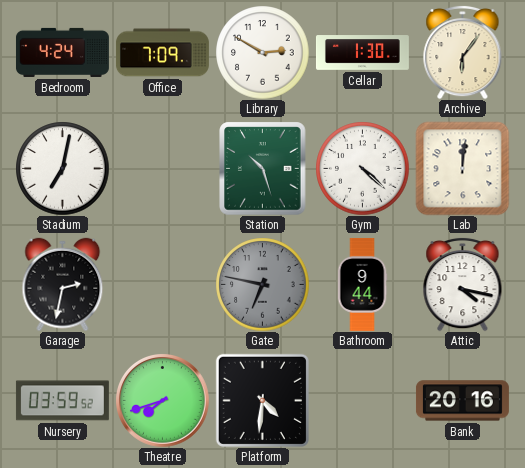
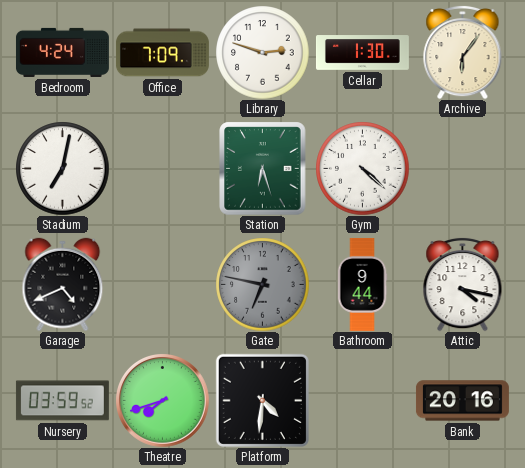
Library: 2:50 -> 2:48
Station: 10:27 -> 6:27
Lab: 12:01 -> none
Garage: 2:32 -> 4:41
